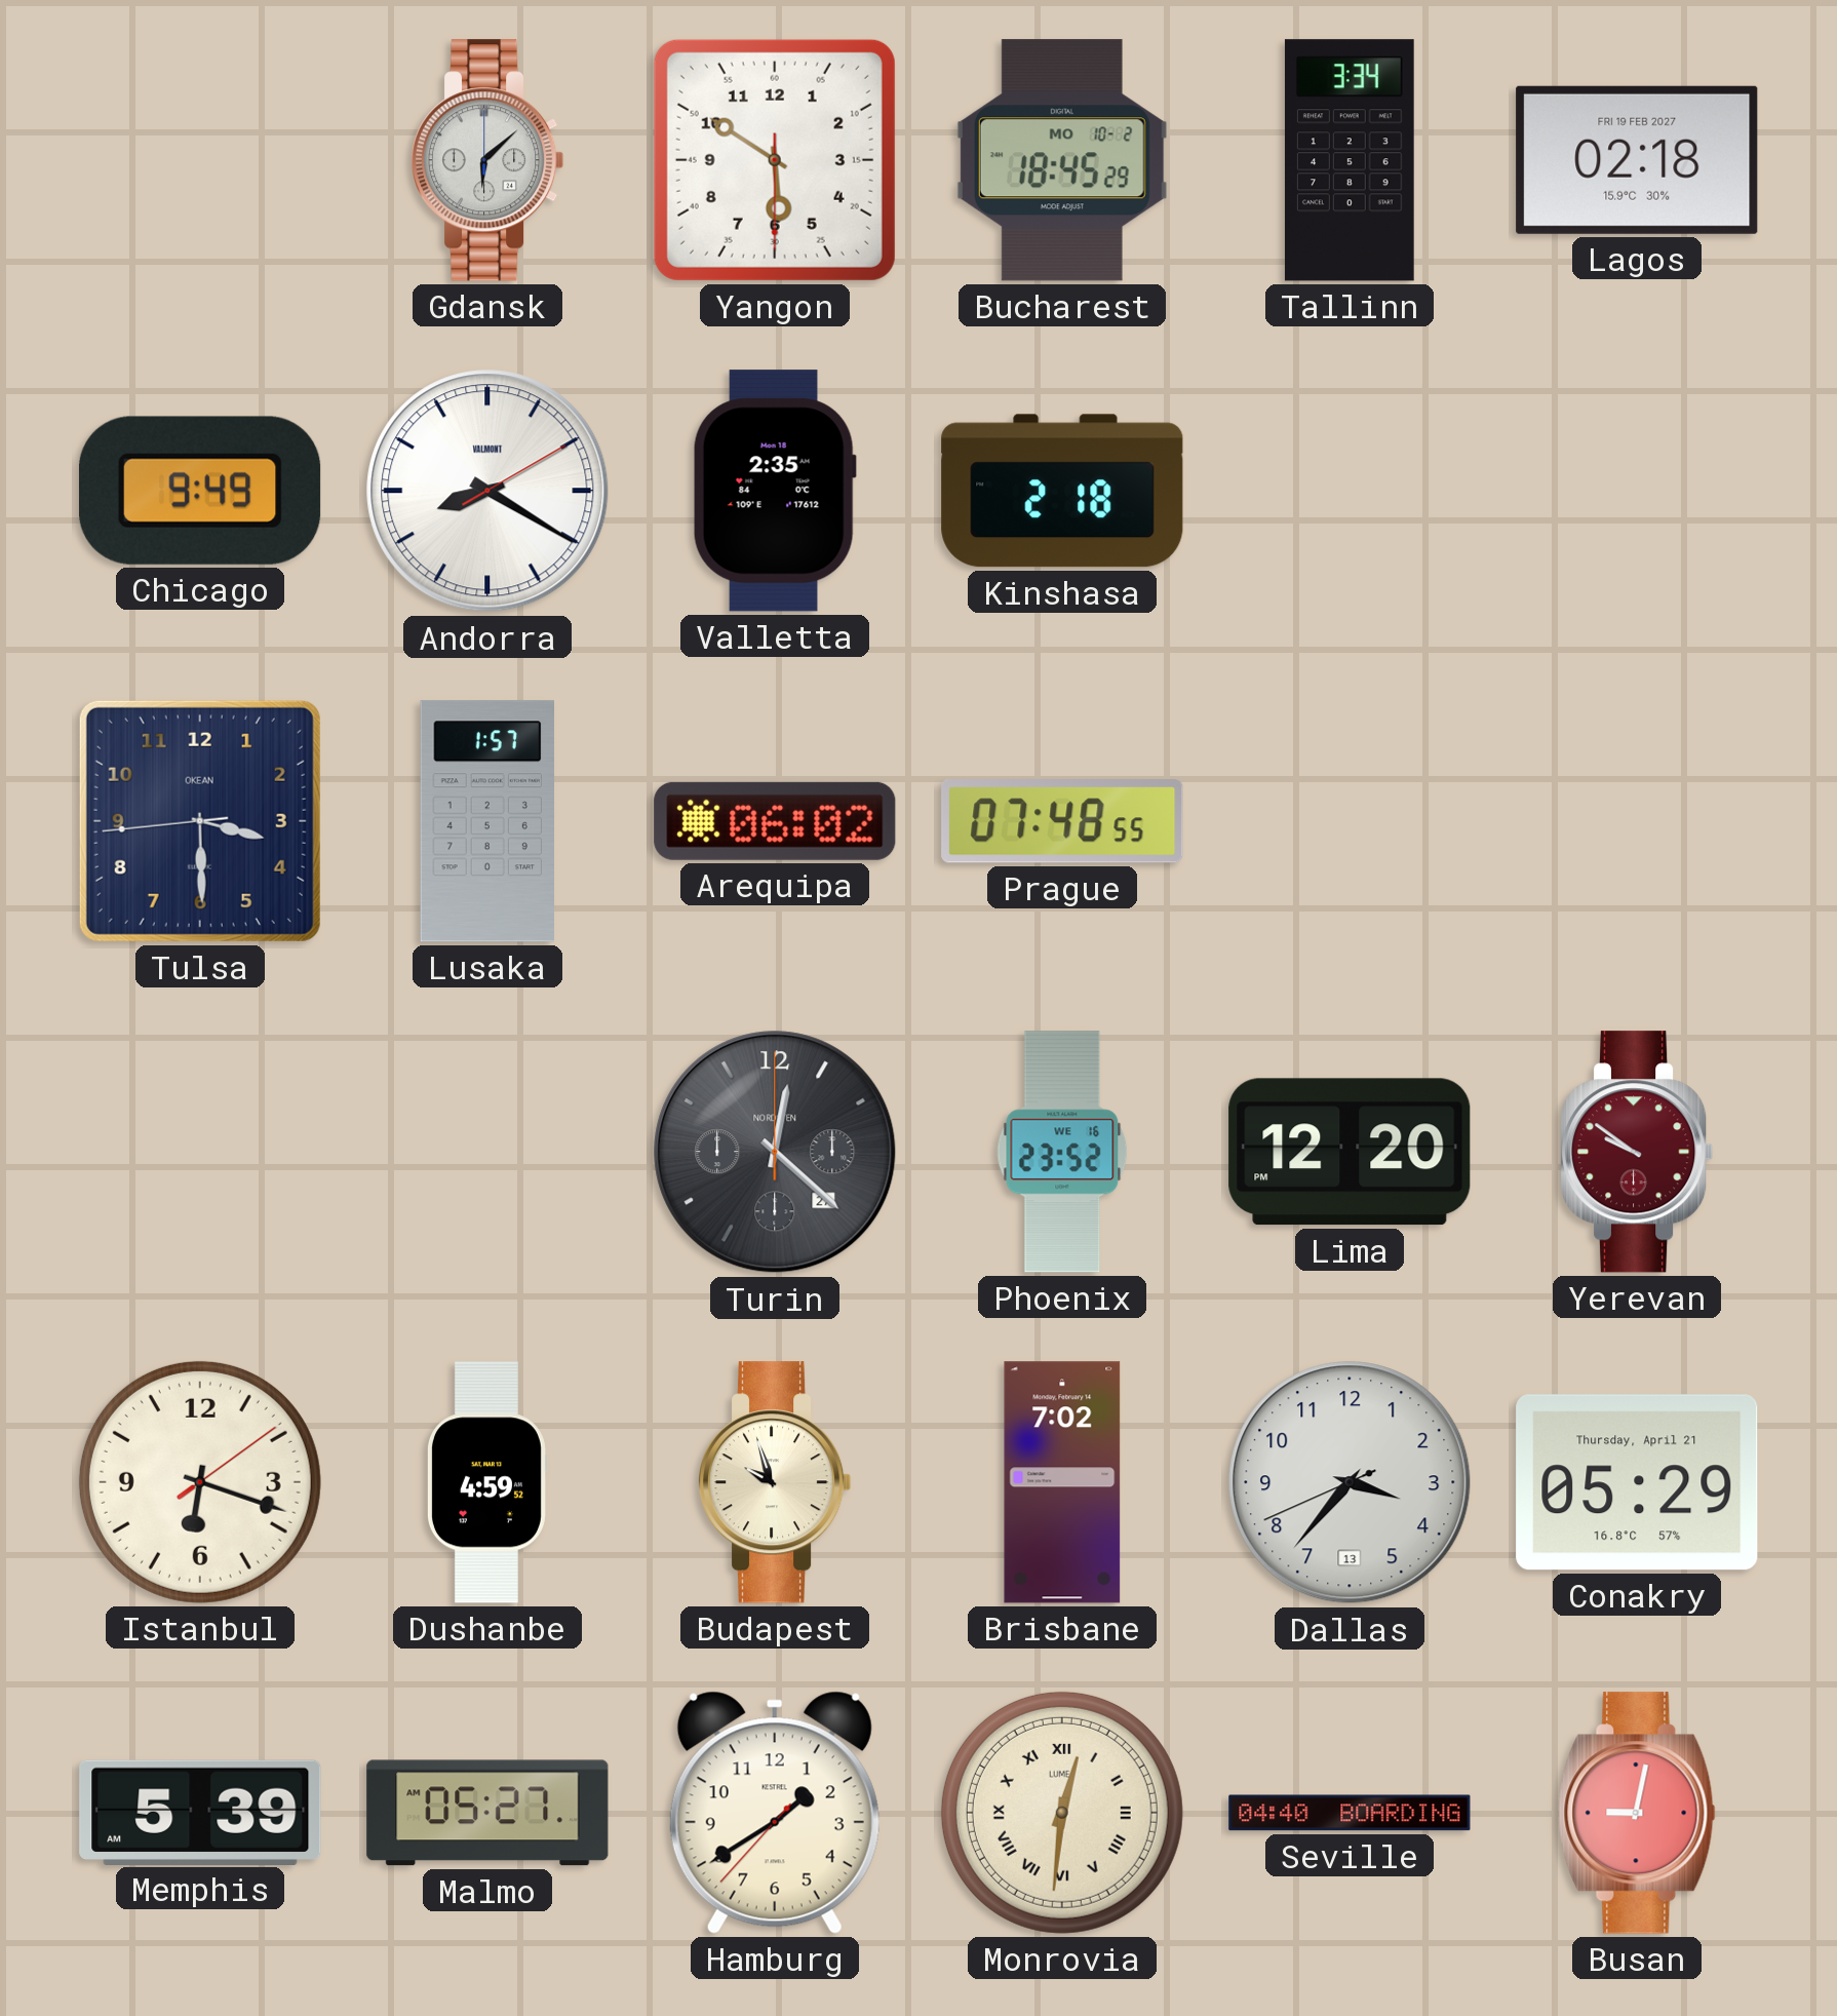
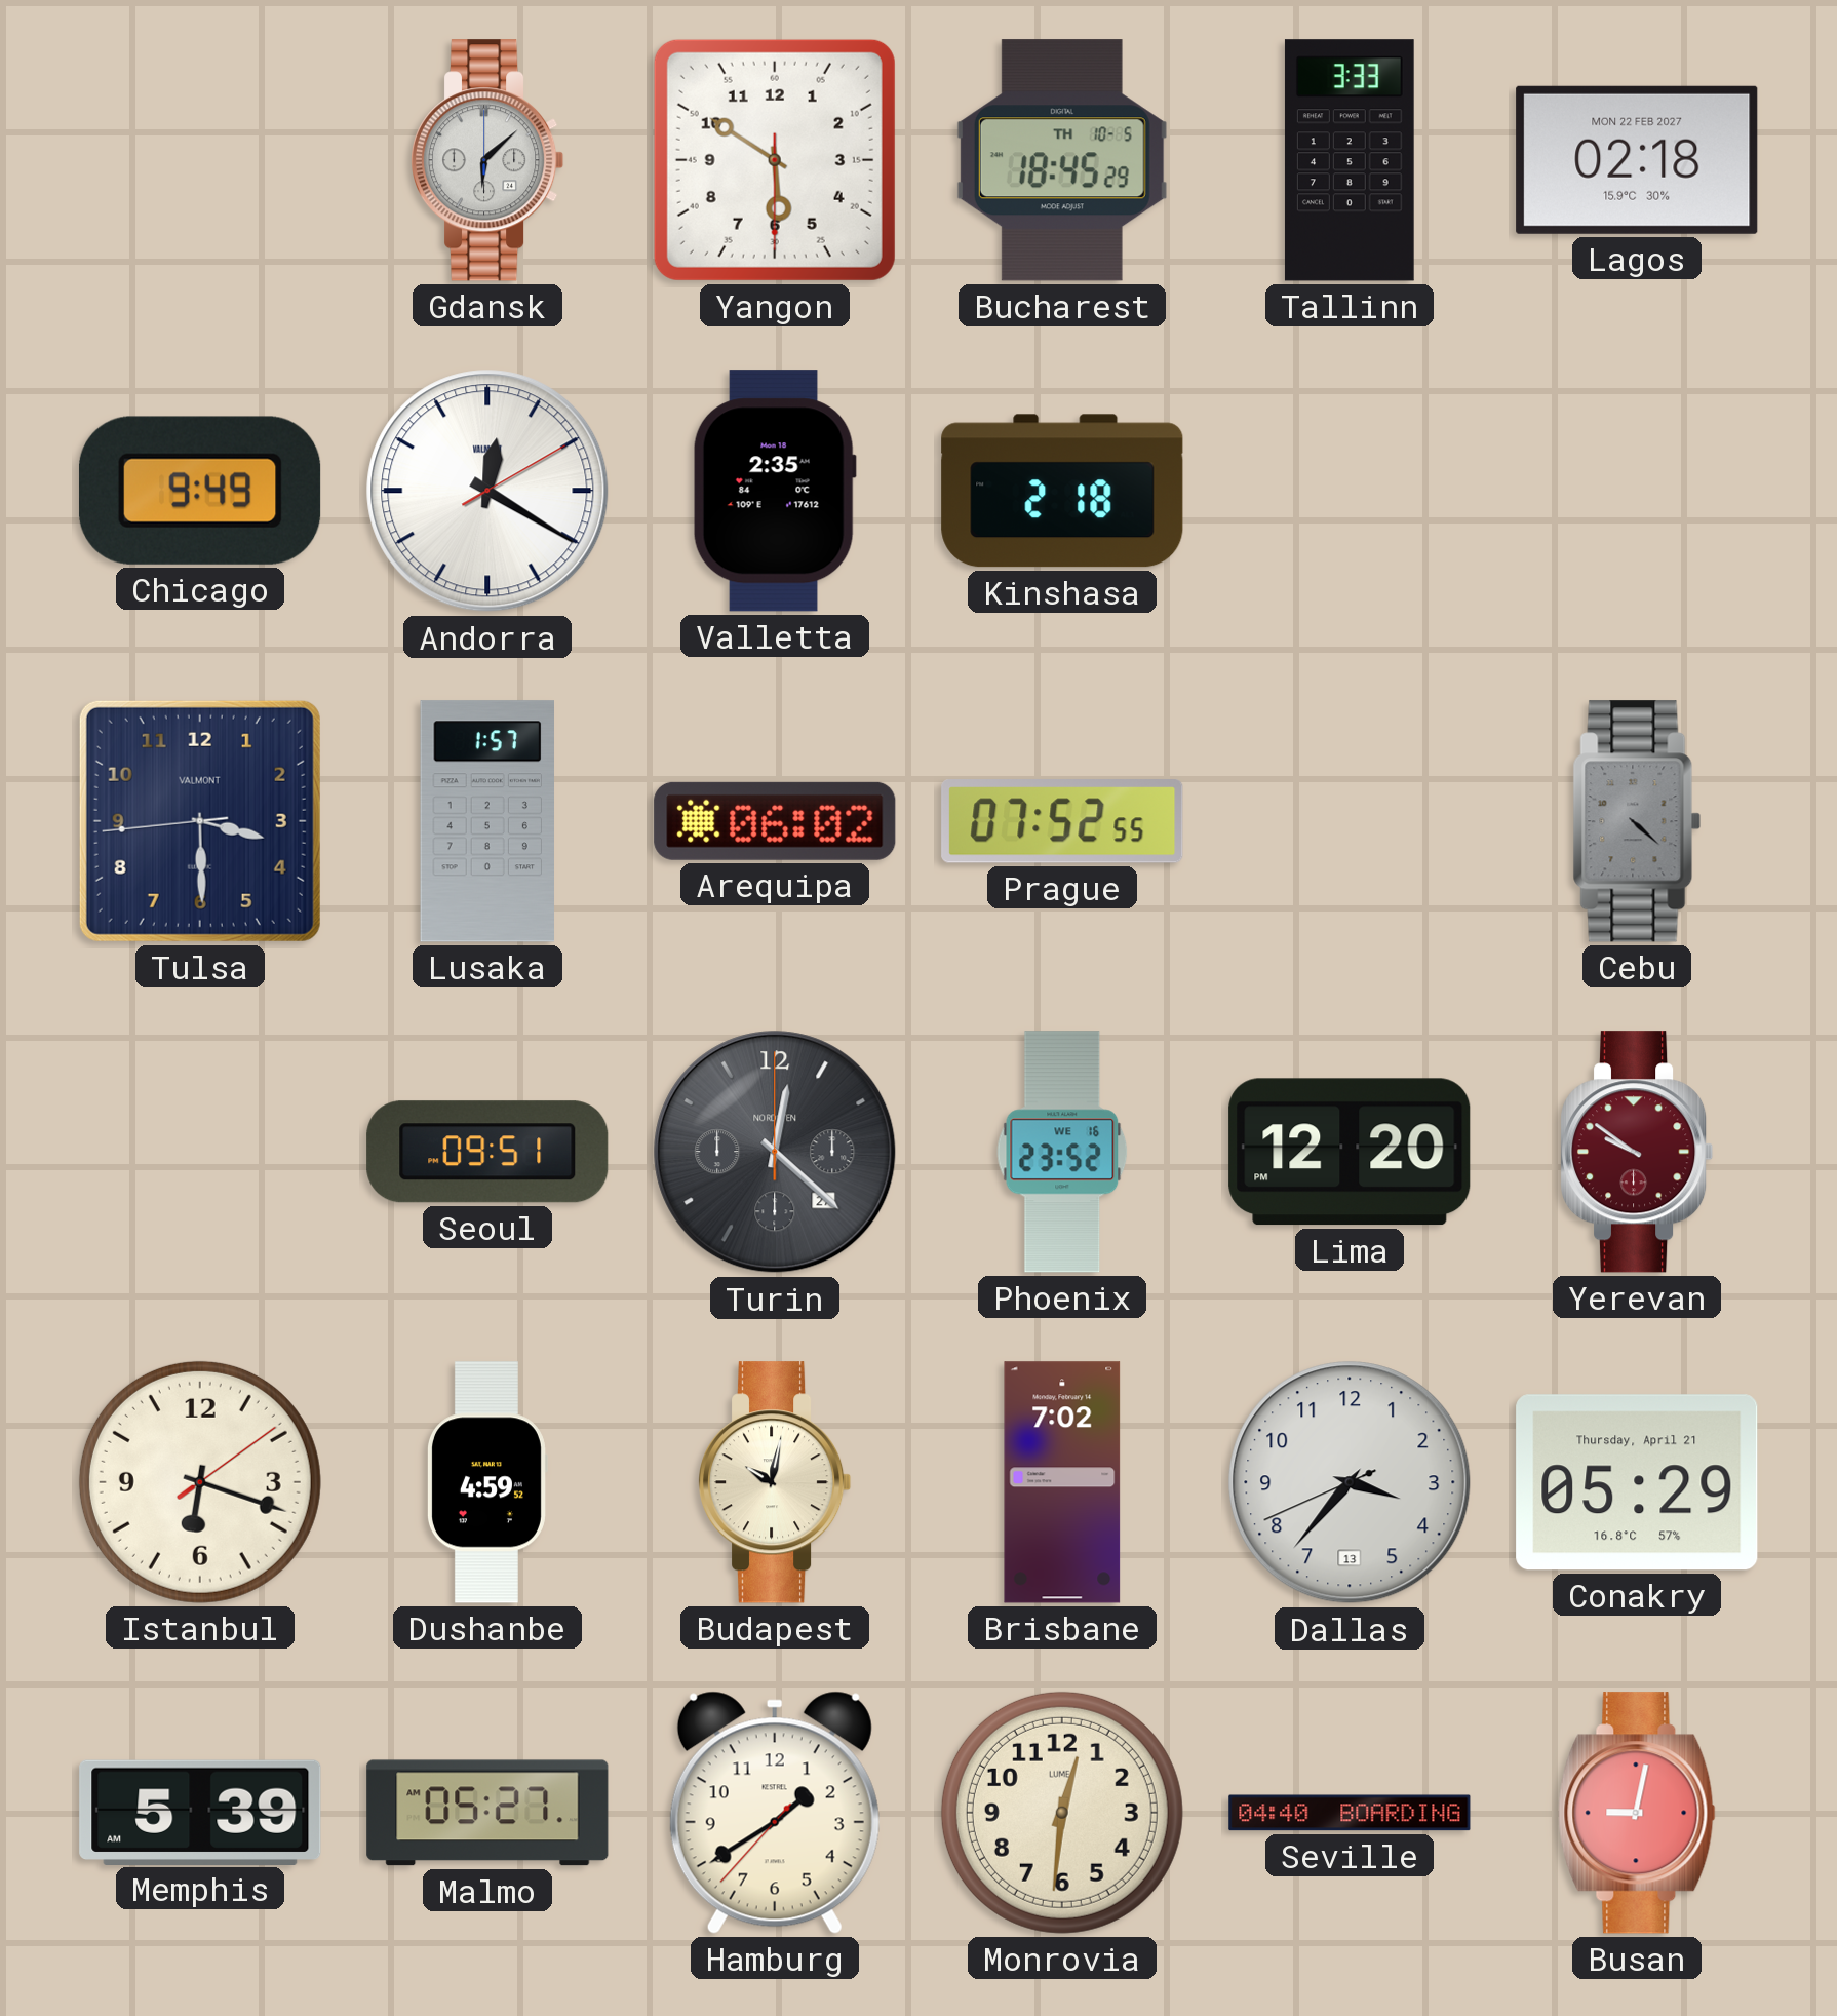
Bucharest date: MO 10-2 -> TH 10-5
Tallinn: 3:34 -> 3:33
Lagos date: FRI 19 FEB 2027 -> MON 22 FEB 2027
Andorra: 8:20 -> 12:20
Tulsa brand: OKEAN -> VALMONT
Prague: 07:48 -> 07:52
Cebu: none -> 4:22
Seoul: none -> 09:51
Budapest: 9:57 -> 10:02
Monrovia numerals: Roman -> Arabic
